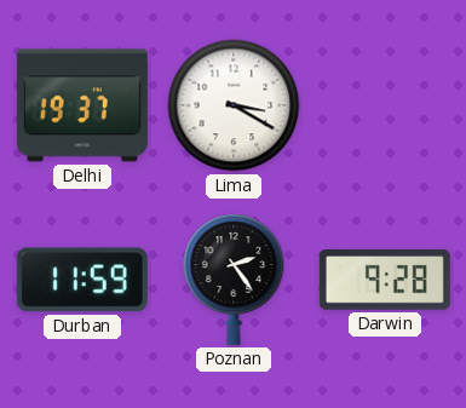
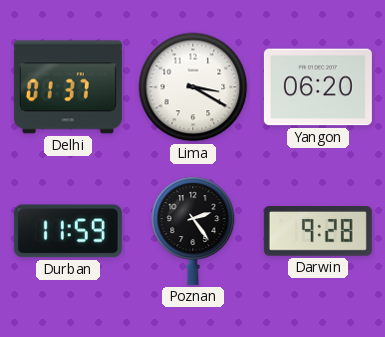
Delhi: 19:37 -> 01:37
Yangon: none -> 06:20
